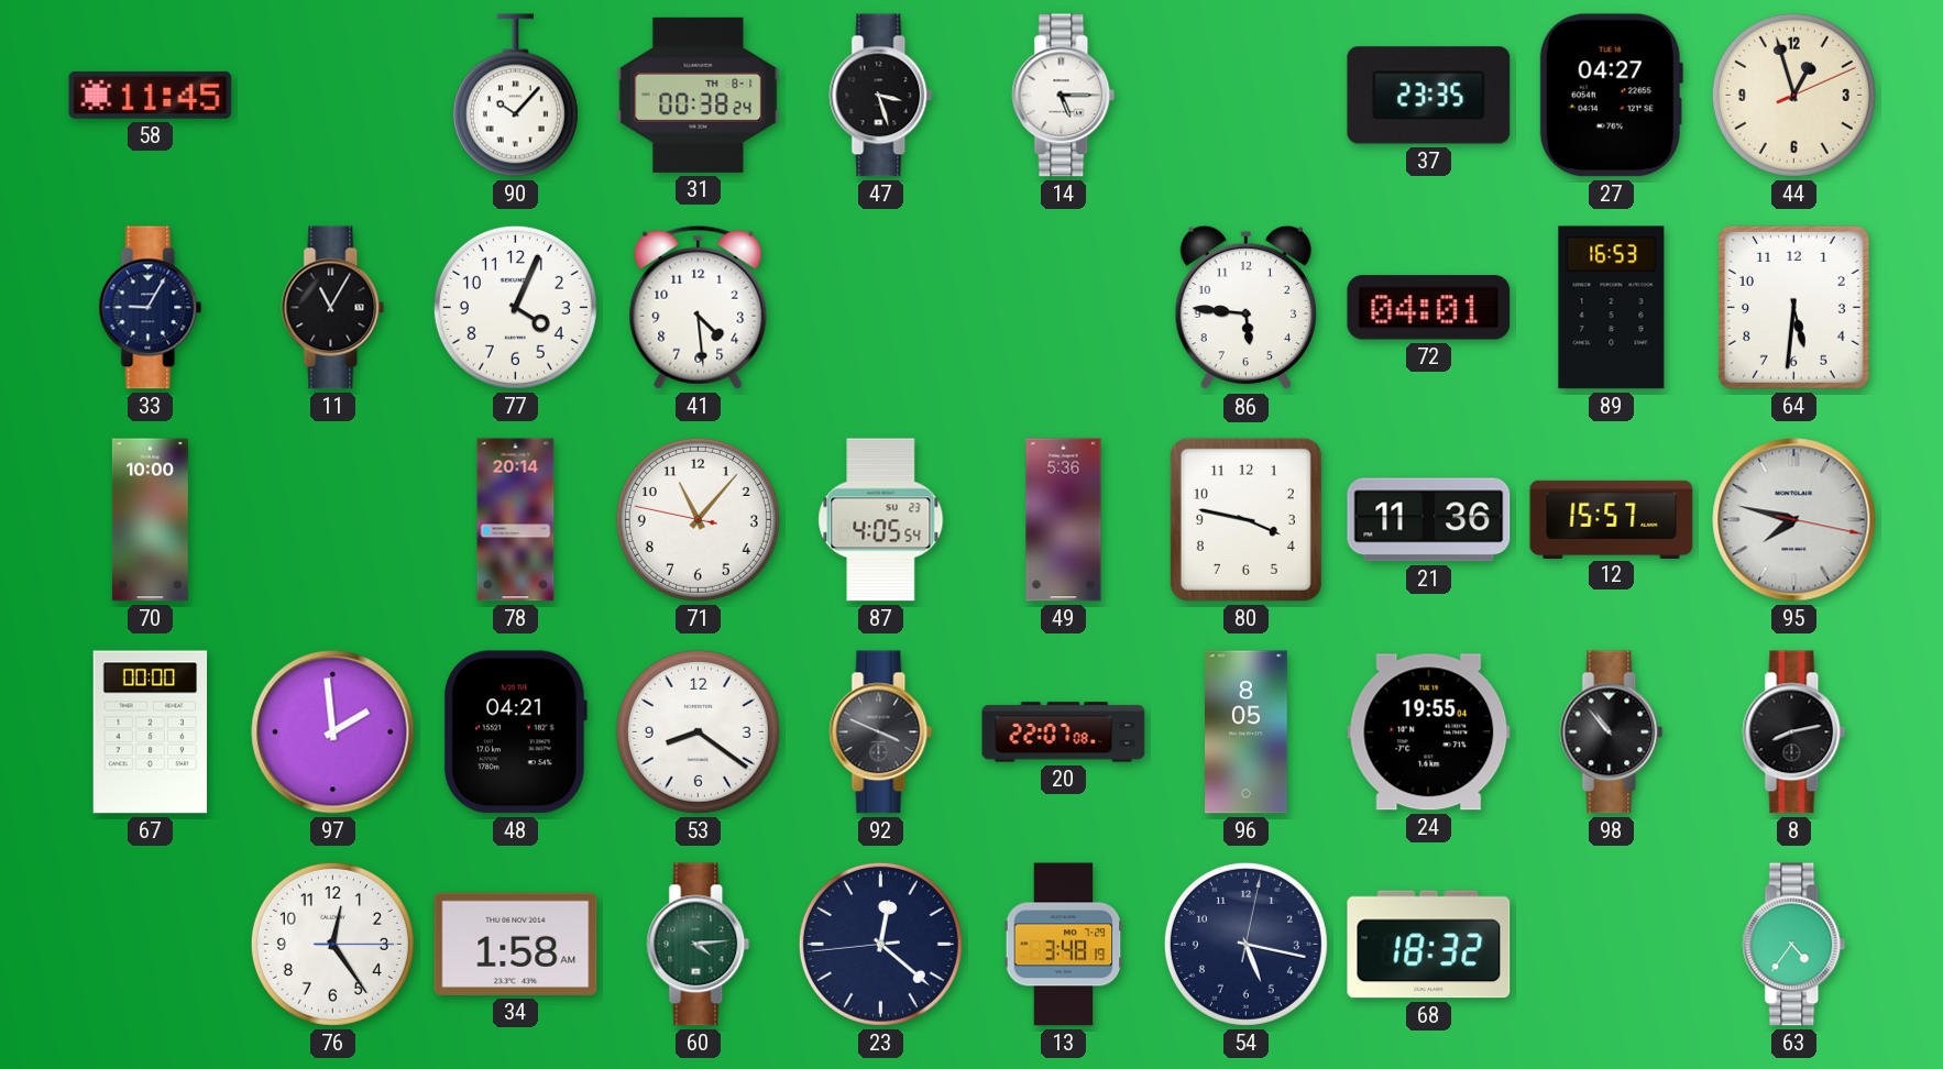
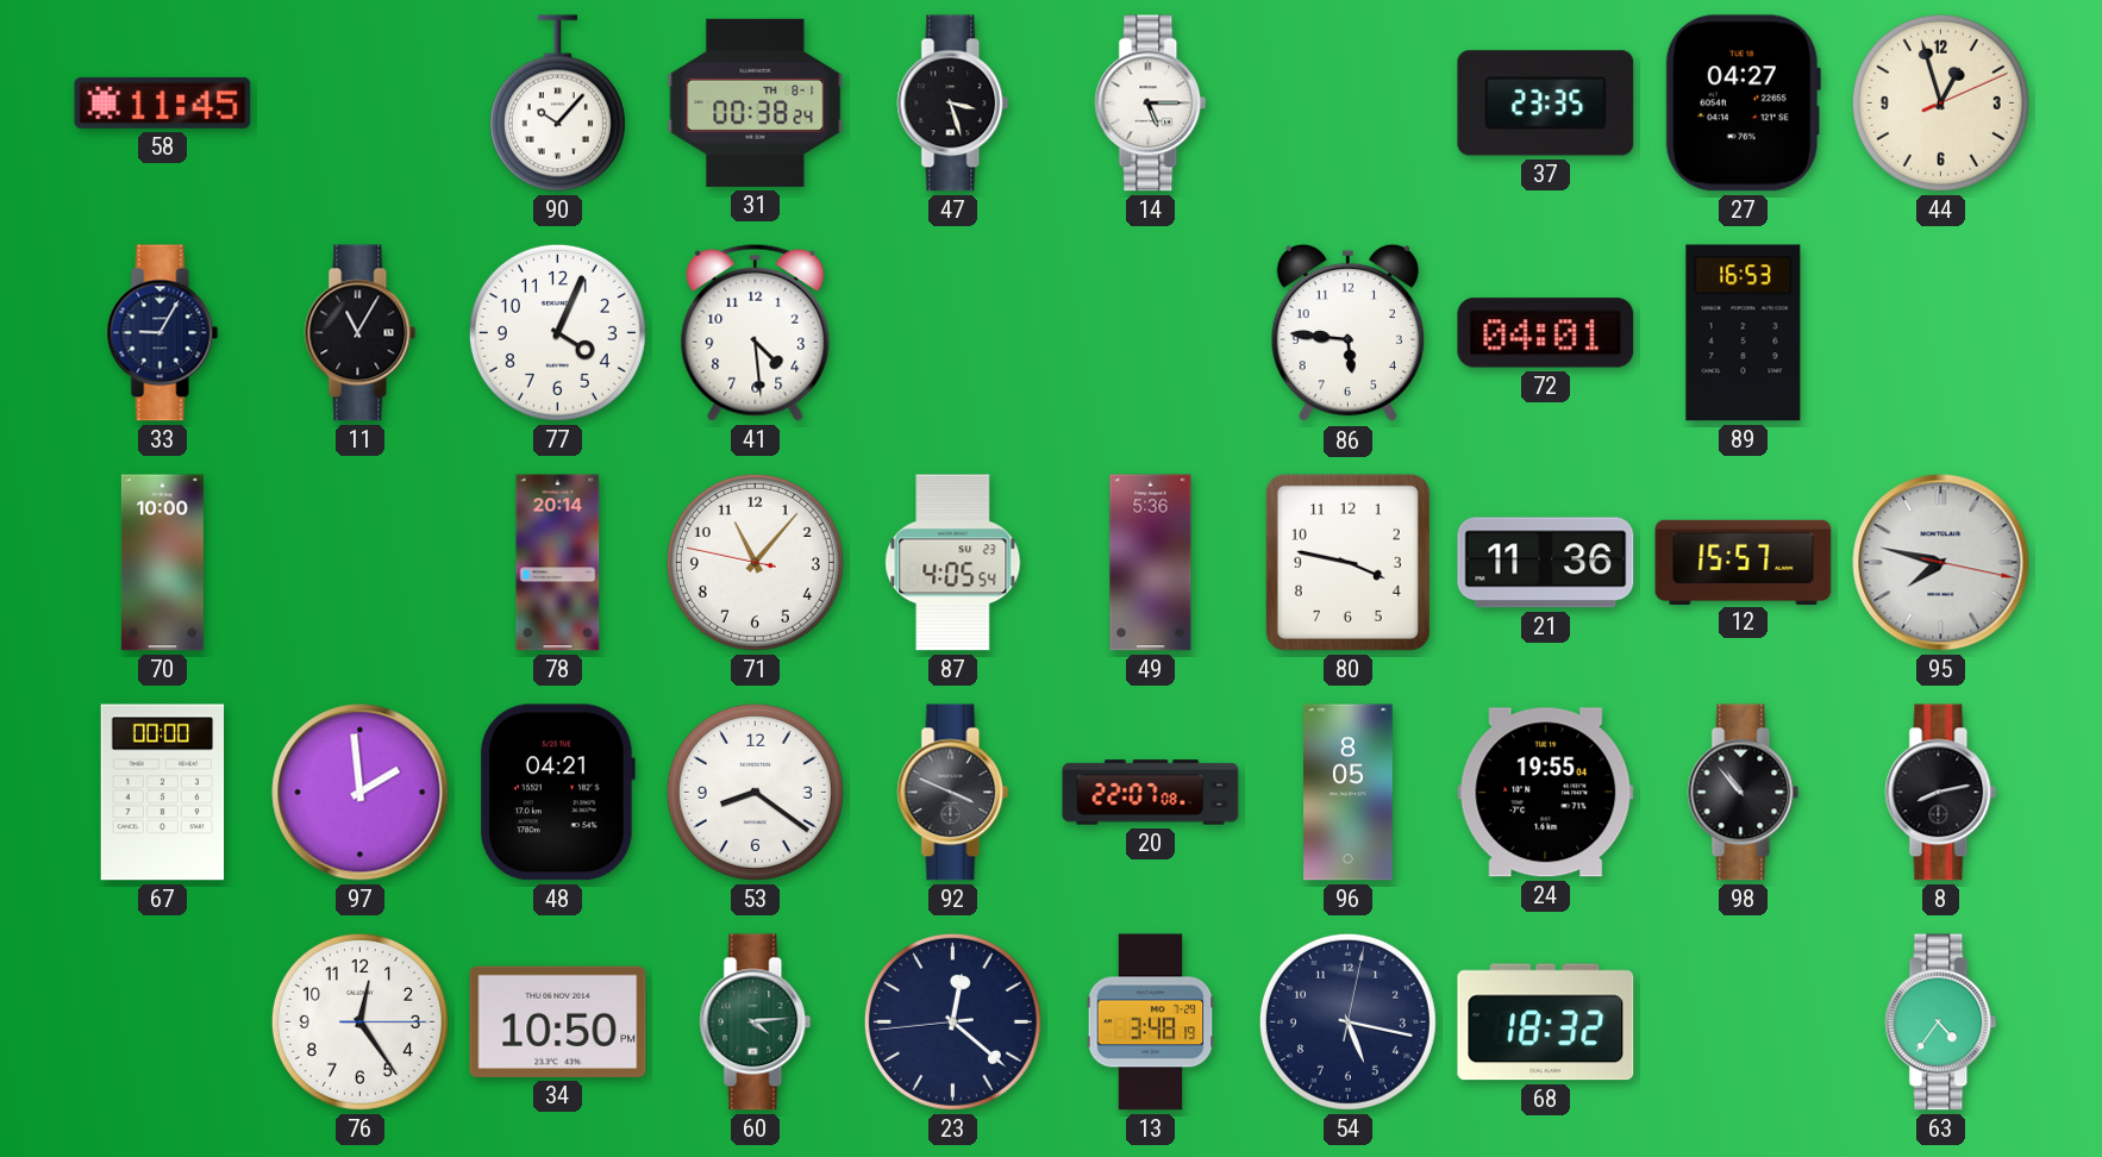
64: 5:31 -> none
34: 1:58 -> 10:50
